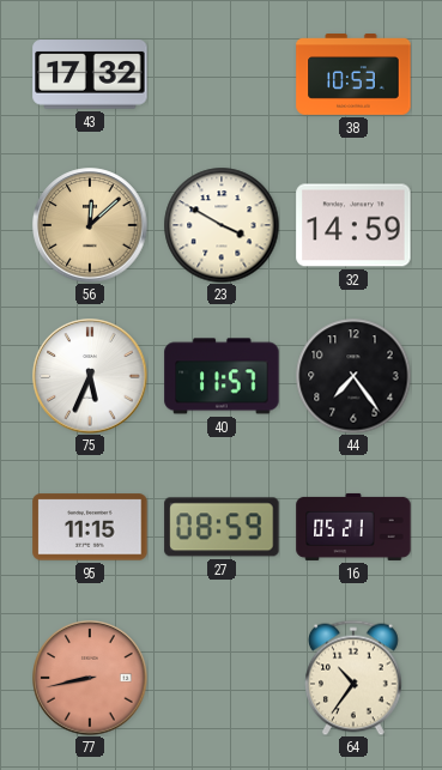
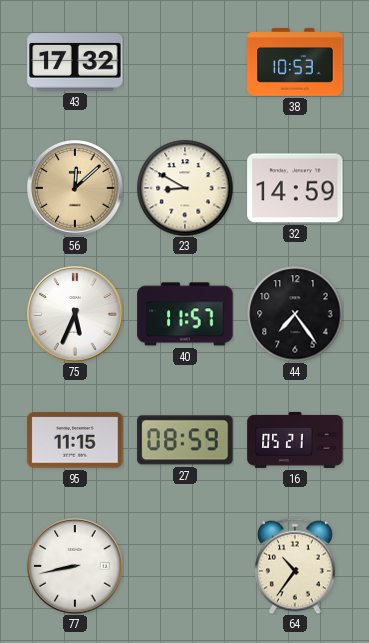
23: 3:50 -> 8:50
77 dial: salmon -> white
